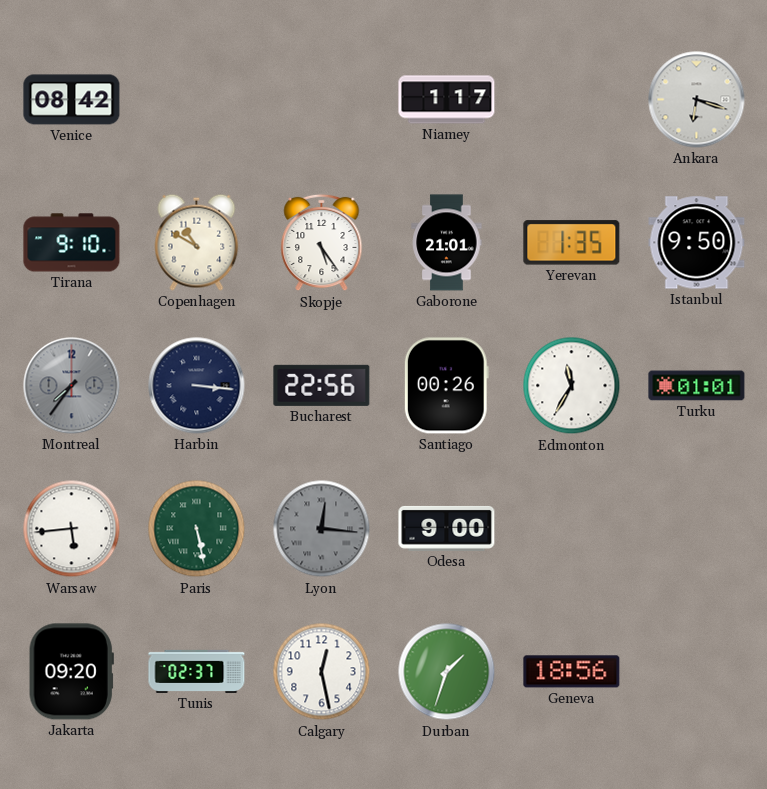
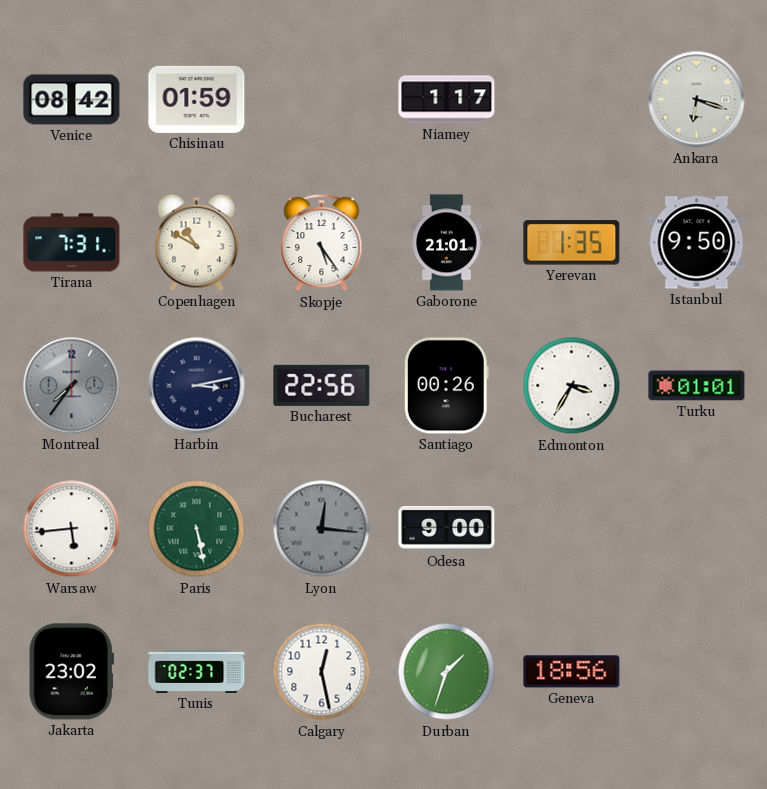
Chisinau: none -> 01:59
Tirana: 9:10 -> 7:31
Harbin: 3:16 -> 3:13
Edmonton: 11:35 -> 3:35
Jakarta: 09:20 -> 23:02
